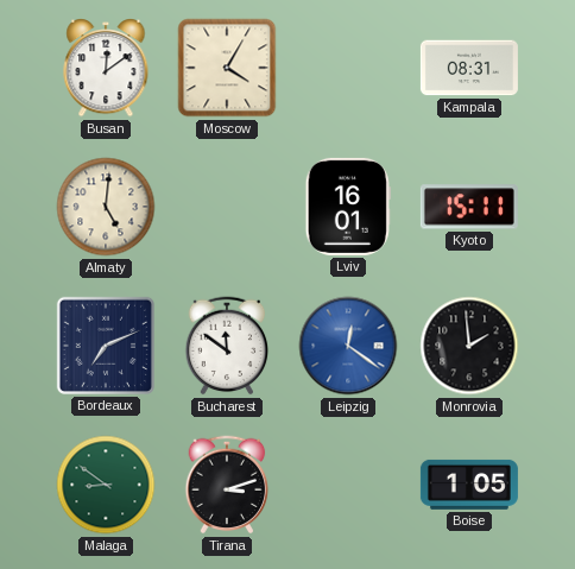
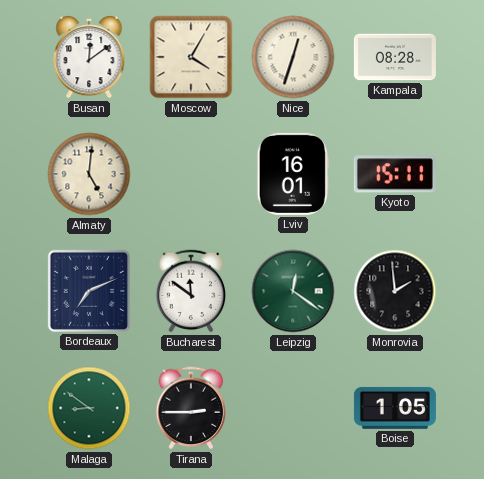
Nice: none -> 12:33
Kampala: 08:31 -> 08:28
Leipzig dial: blue -> green
Tirana: 3:12 -> 2:45
